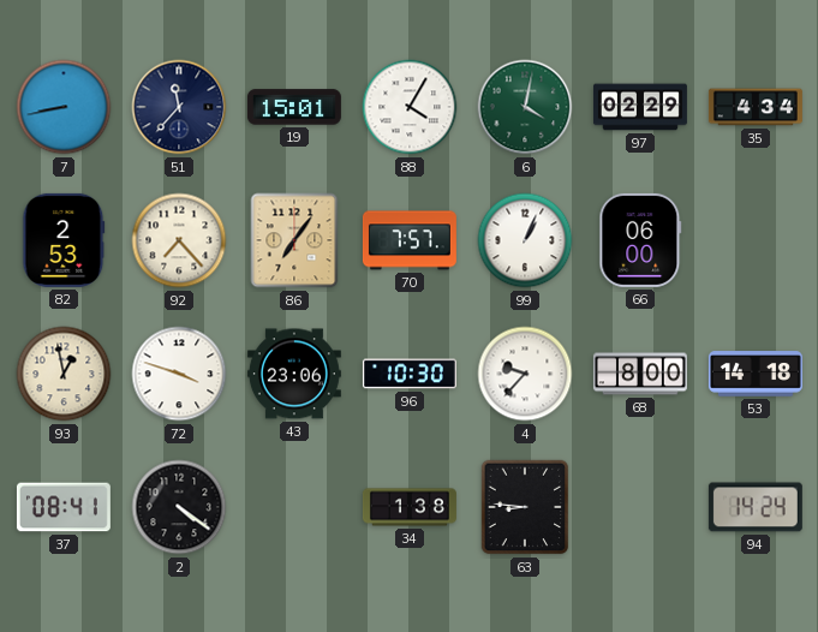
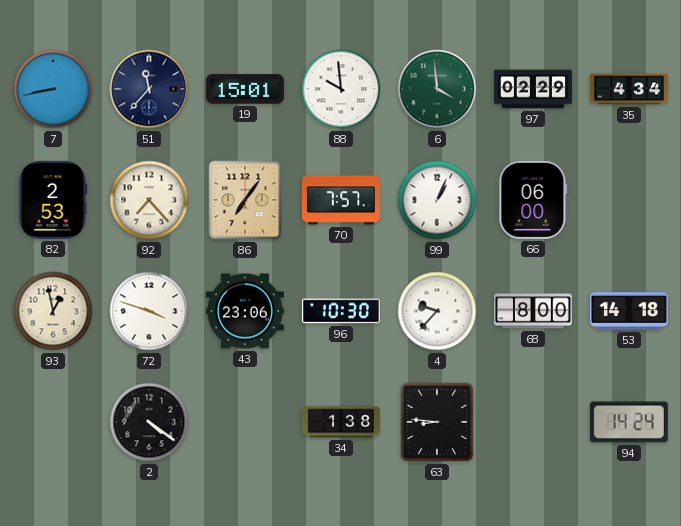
88: 4:05 -> 9:59
6: 4:02 -> 3:59
37: 08:41 -> none
